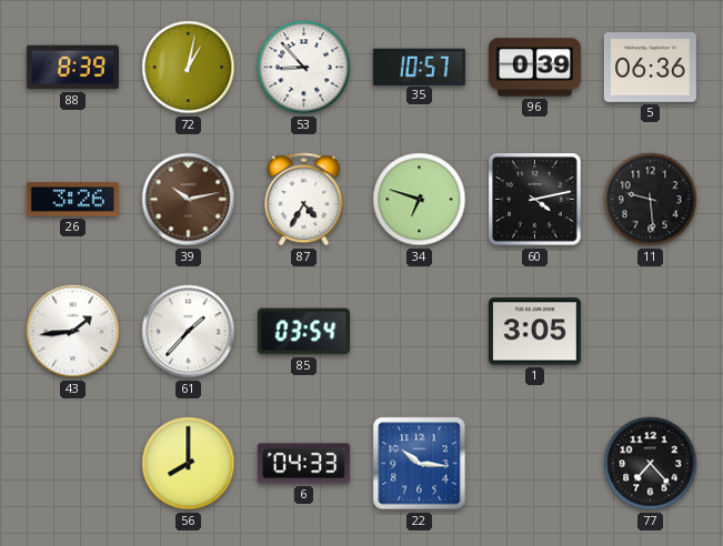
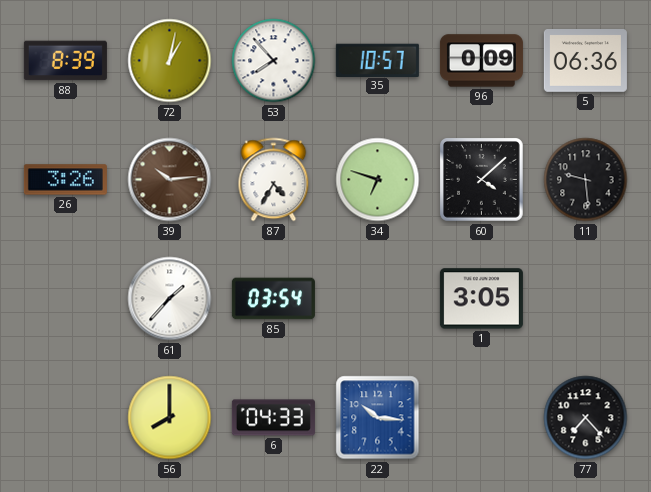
53: 8:53 -> 7:53
96: 0:39 -> 0:09
39: 10:13 -> 10:14
60: 4:13 -> 4:08
43: 1:44 -> none
